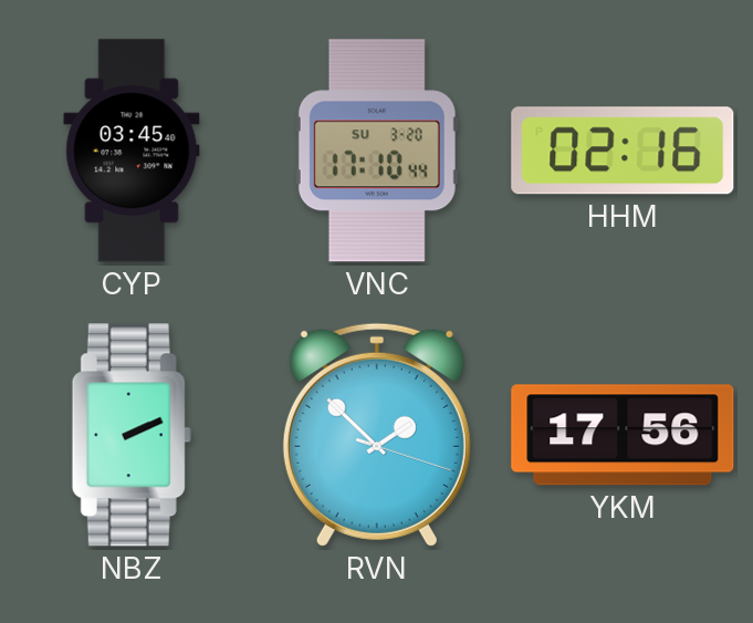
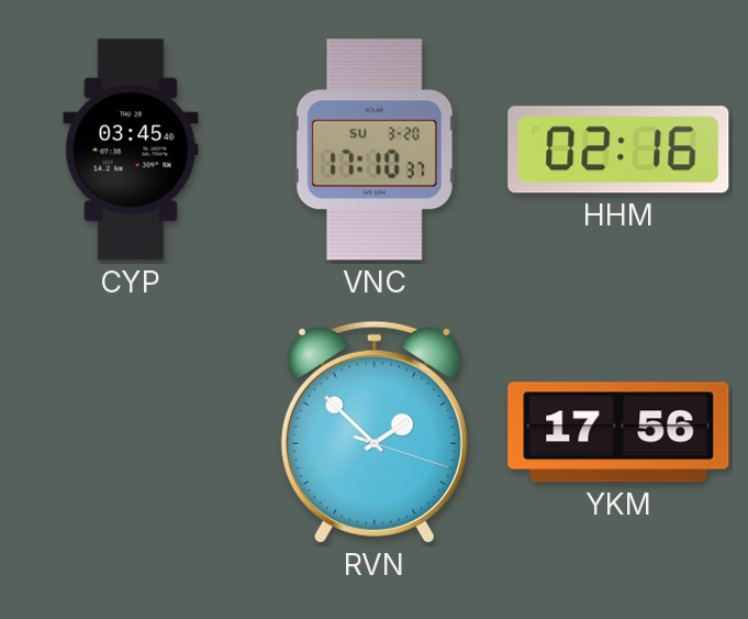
VNC: 17:10:44 -> 17:10:37
NBZ: 2:11 -> none
